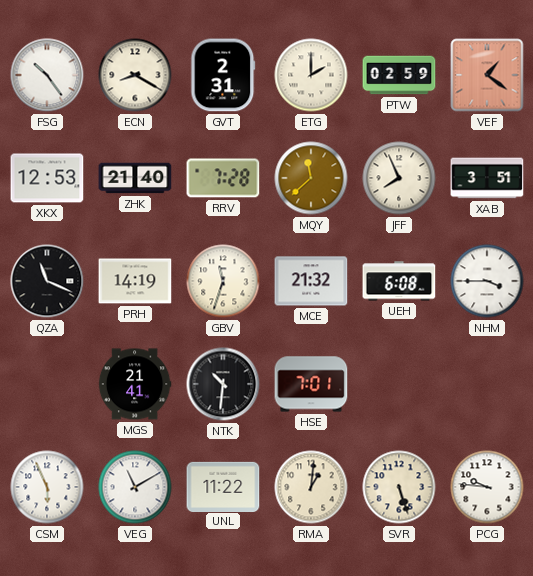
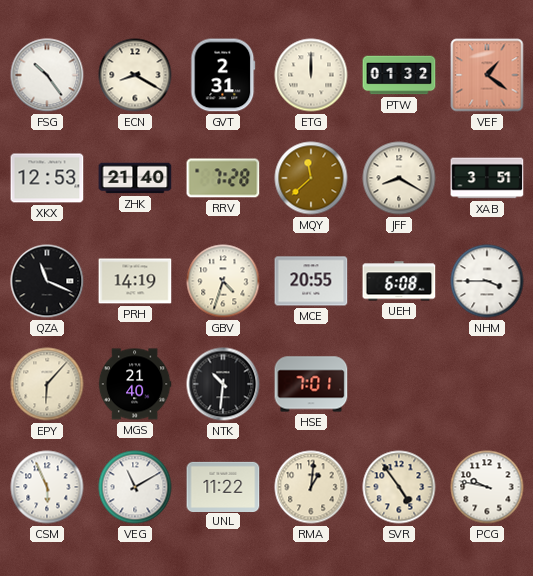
ETG: 2:00 -> 12:00
PTW: 02:59 -> 01:32
JFF: 7:56 -> 8:20
GBV: 11:33 -> 4:33
MCE: 21:32 -> 20:55
EPY: none -> 6:07
MGS: 21:41 -> 21:40
SVR: 5:27 -> 4:54
PCG: 9:46 -> 9:47
